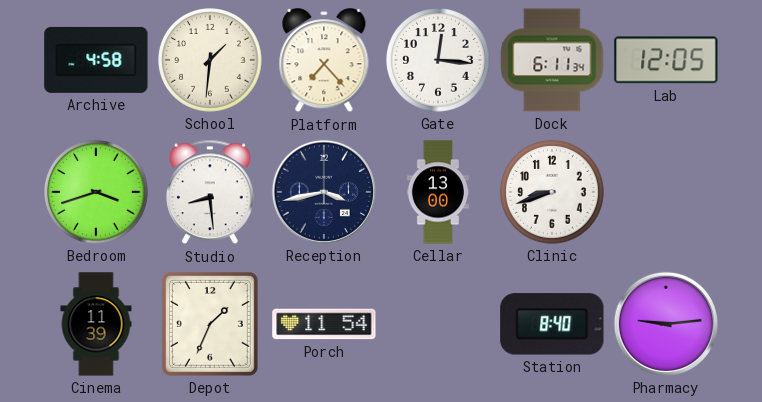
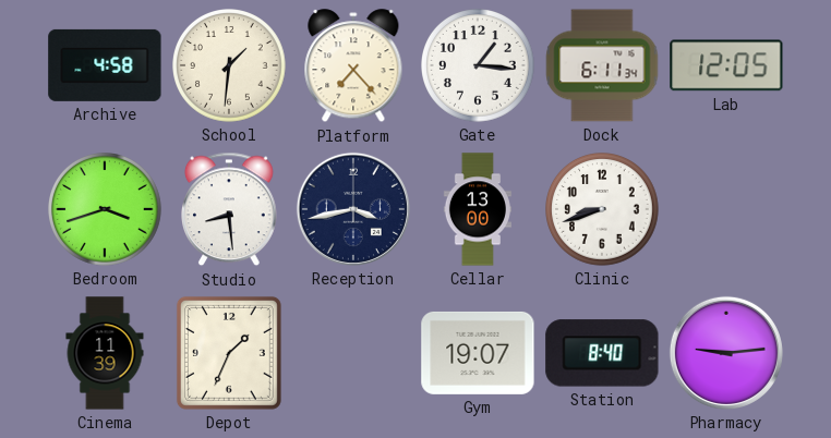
Gate: 12:16 -> 1:16
Porch: 11:54 -> none
Gym: none -> 19:07
